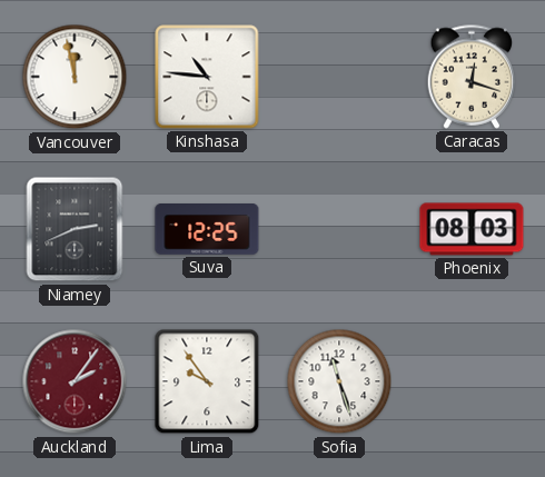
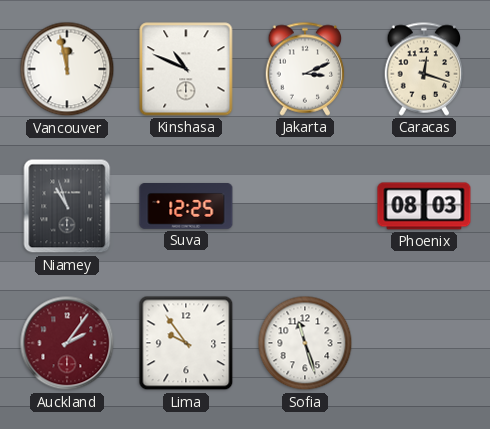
Kinshasa: 10:46 -> 10:49
Jakarta: none -> 3:11
Niamey: 2:41 -> 10:57
